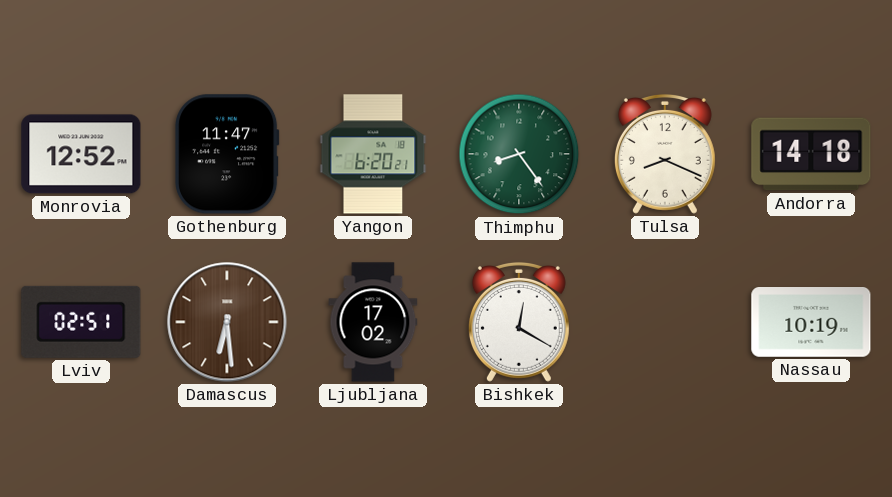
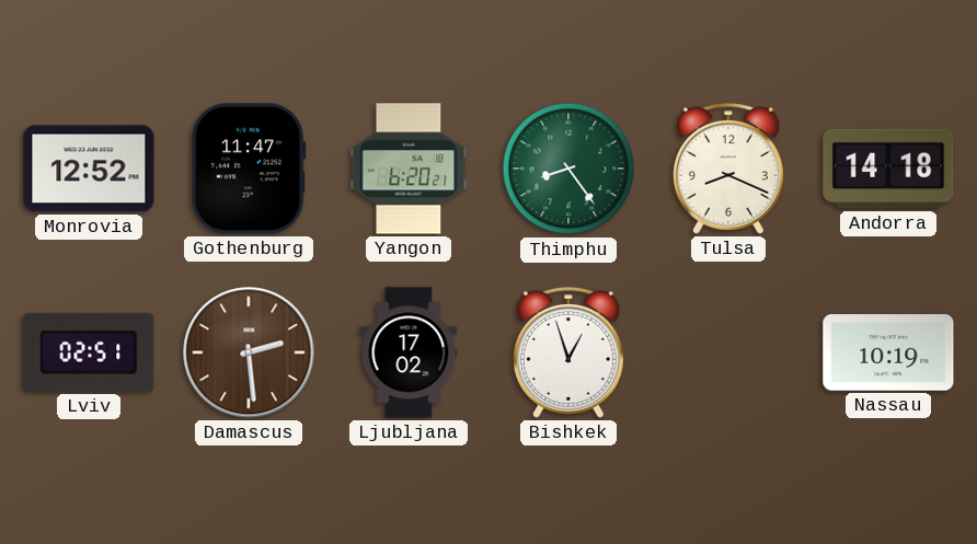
Damascus: 6:29 -> 2:29
Bishkek: 12:20 -> 12:57
